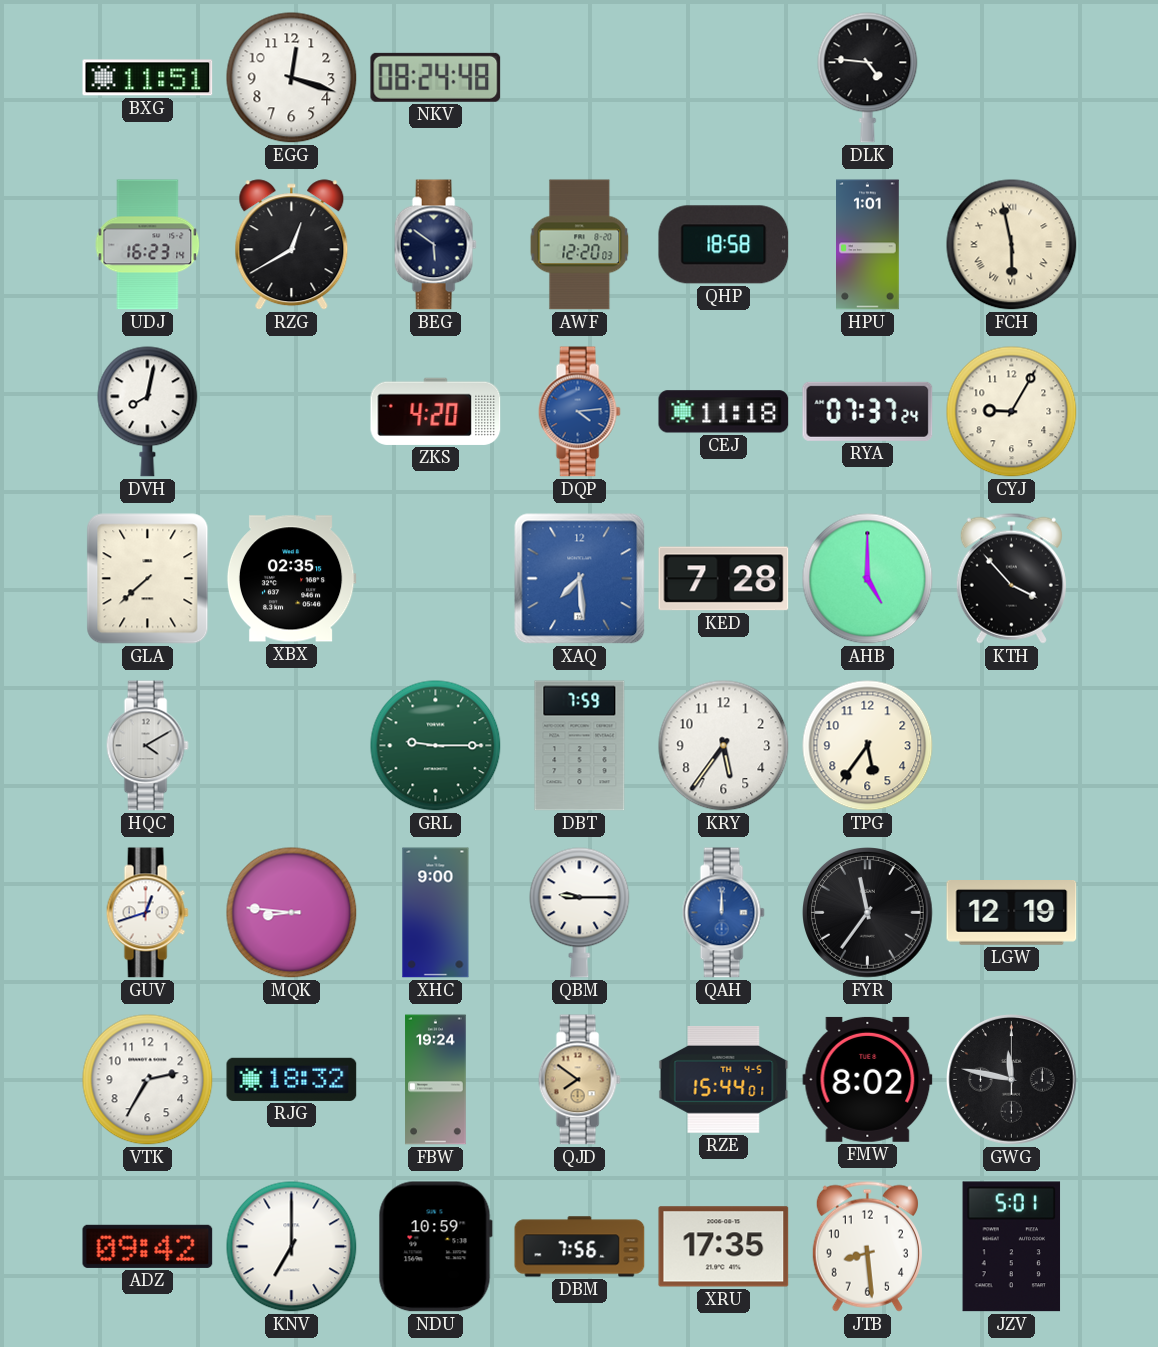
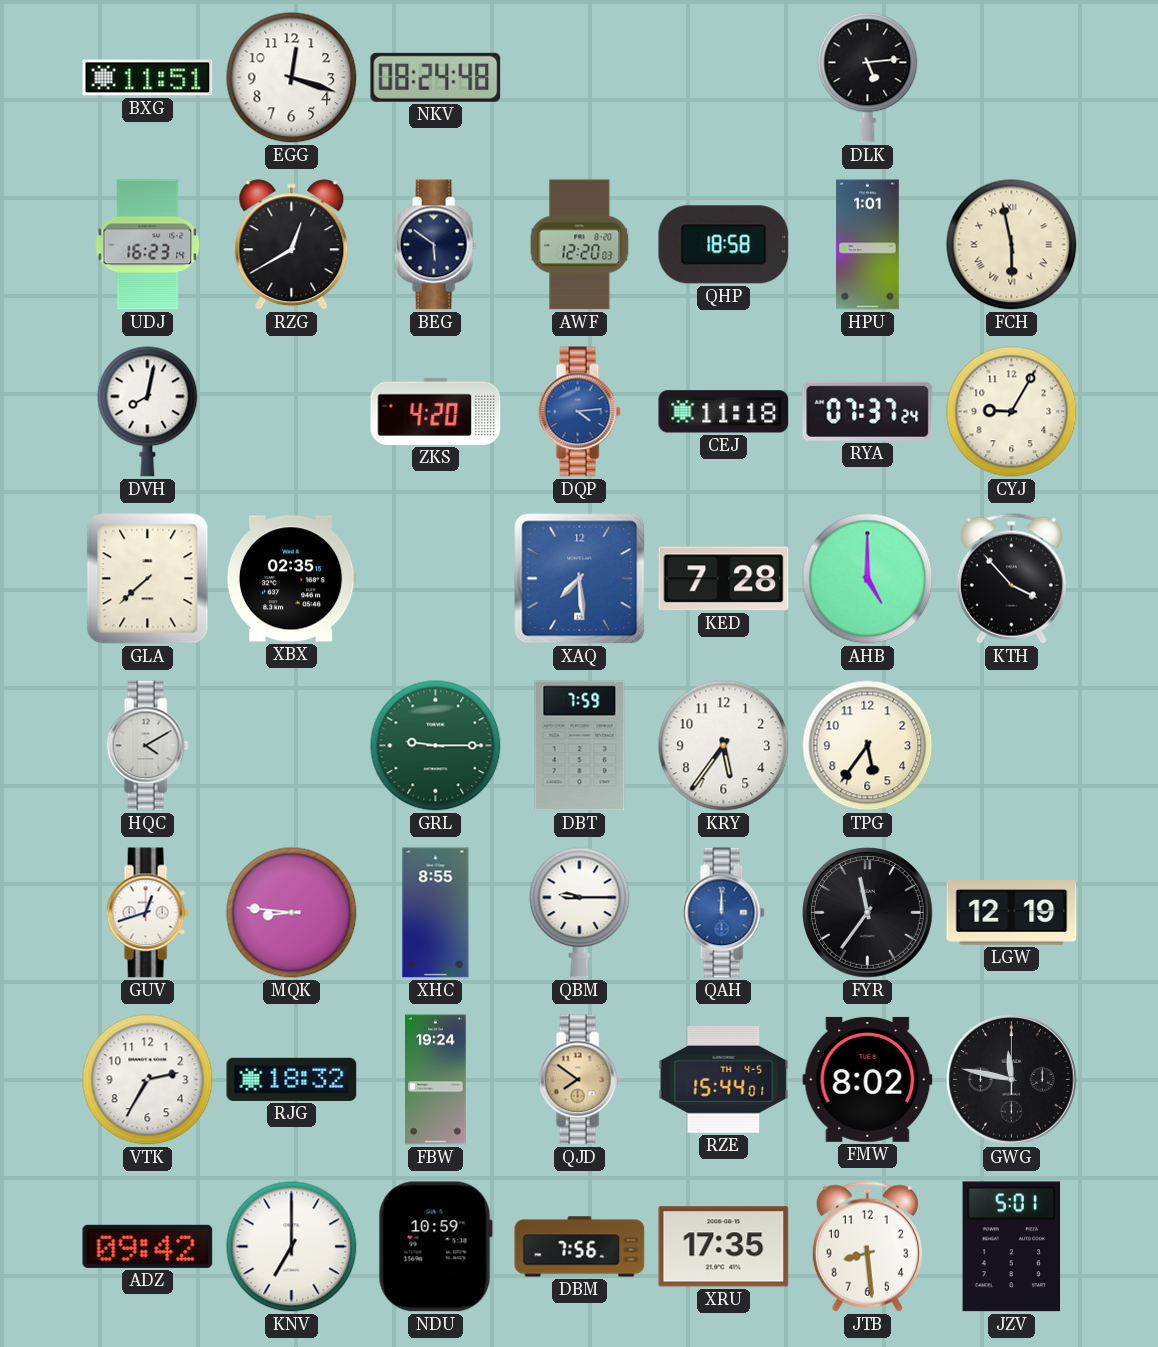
DLK: 4:46 -> 5:14
XHC: 9:00 -> 8:55
